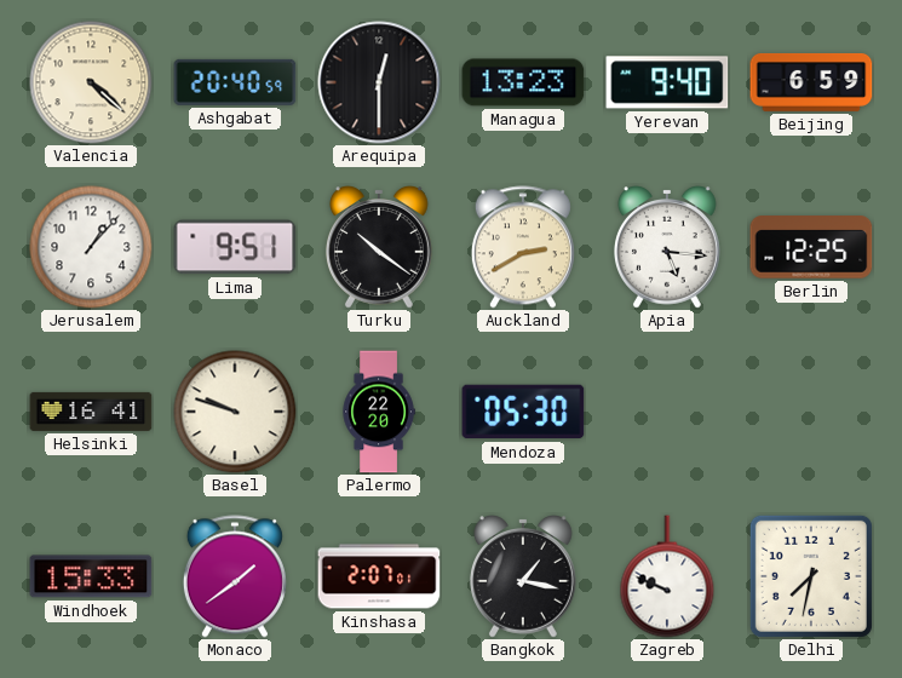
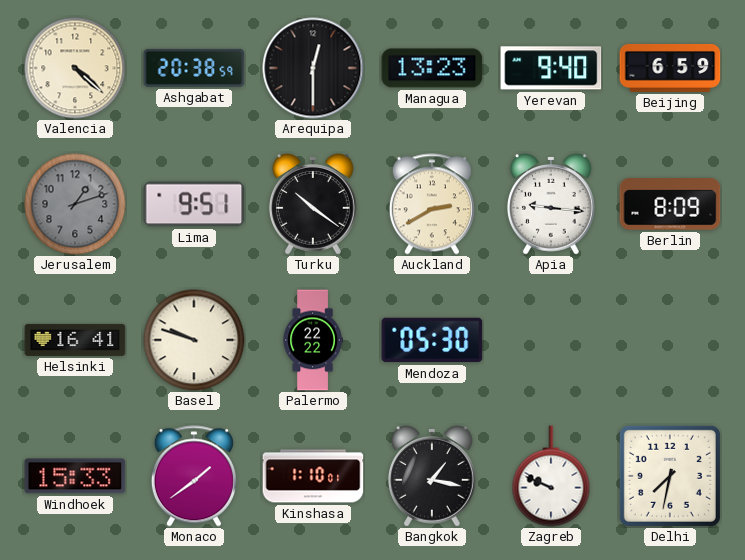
Ashgabat: 20:40 -> 20:38
Jerusalem: 1:07 -> 1:12
Jerusalem dial: white -> grey
Apia: 5:16 -> 9:16
Berlin: 12:25 -> 8:09
Palermo: 22:20 -> 22:22
Kinshasa: 2:07 -> 1:10
